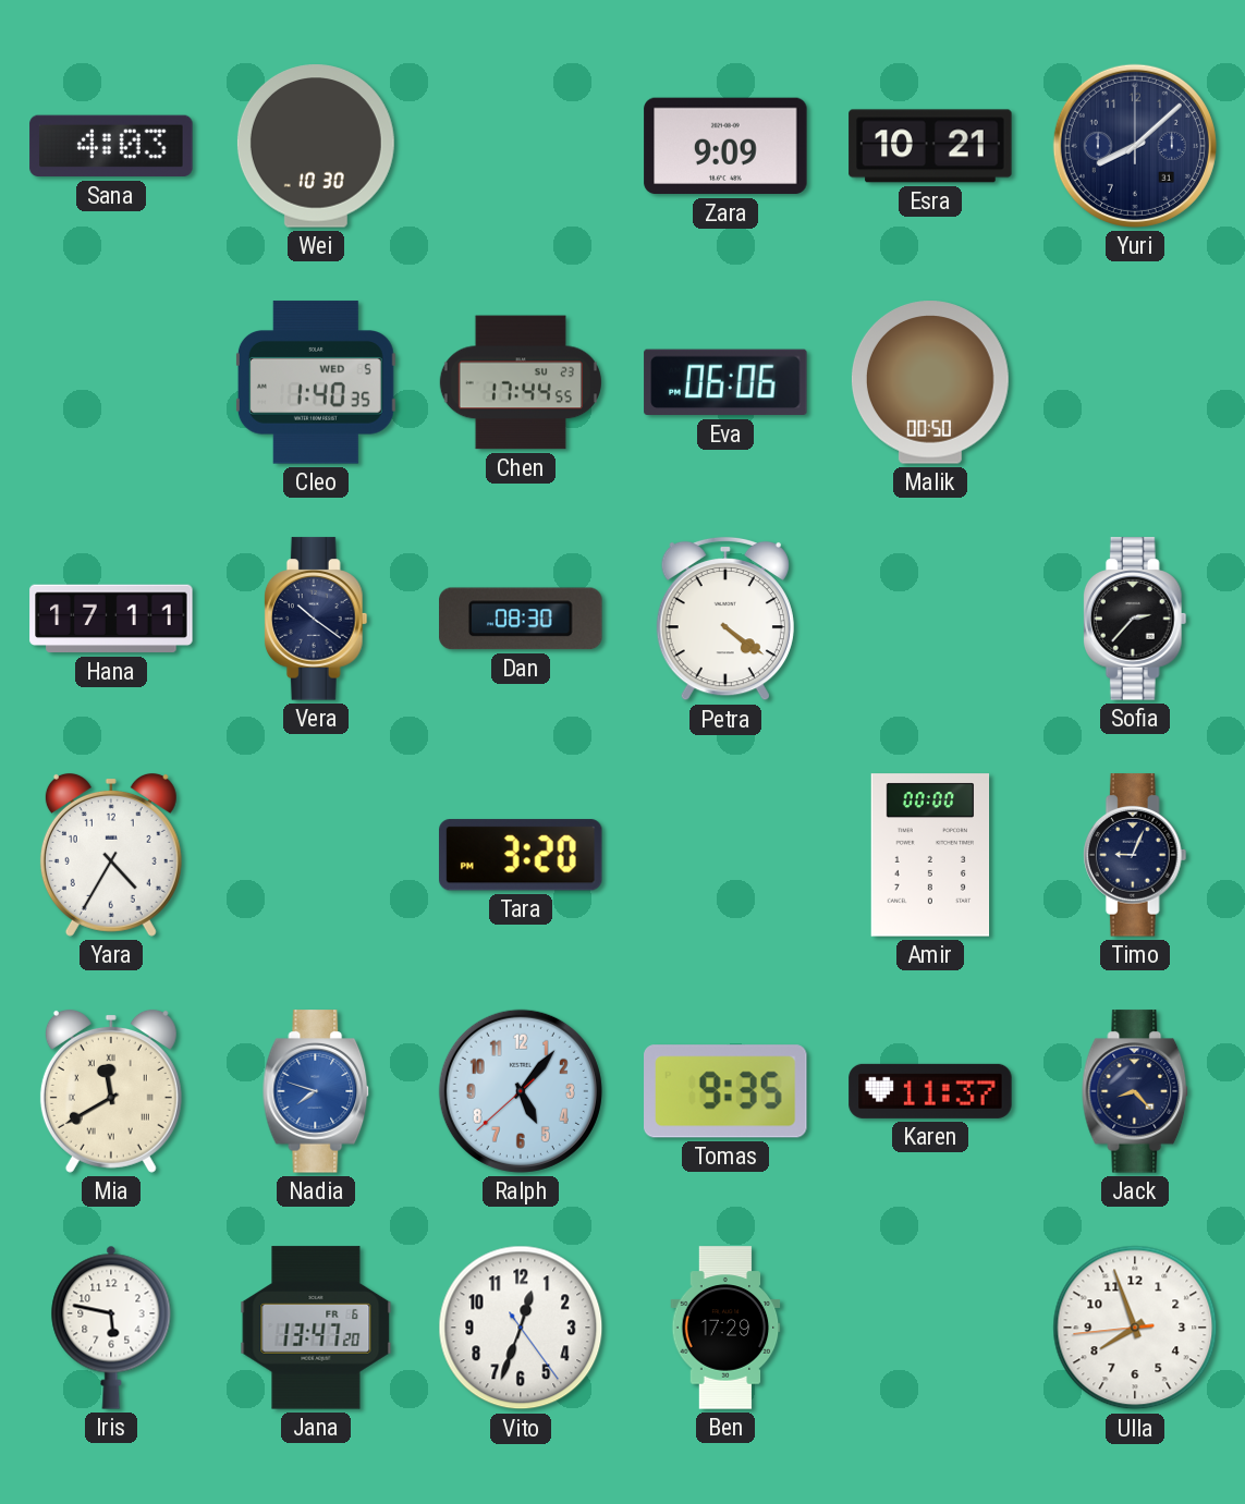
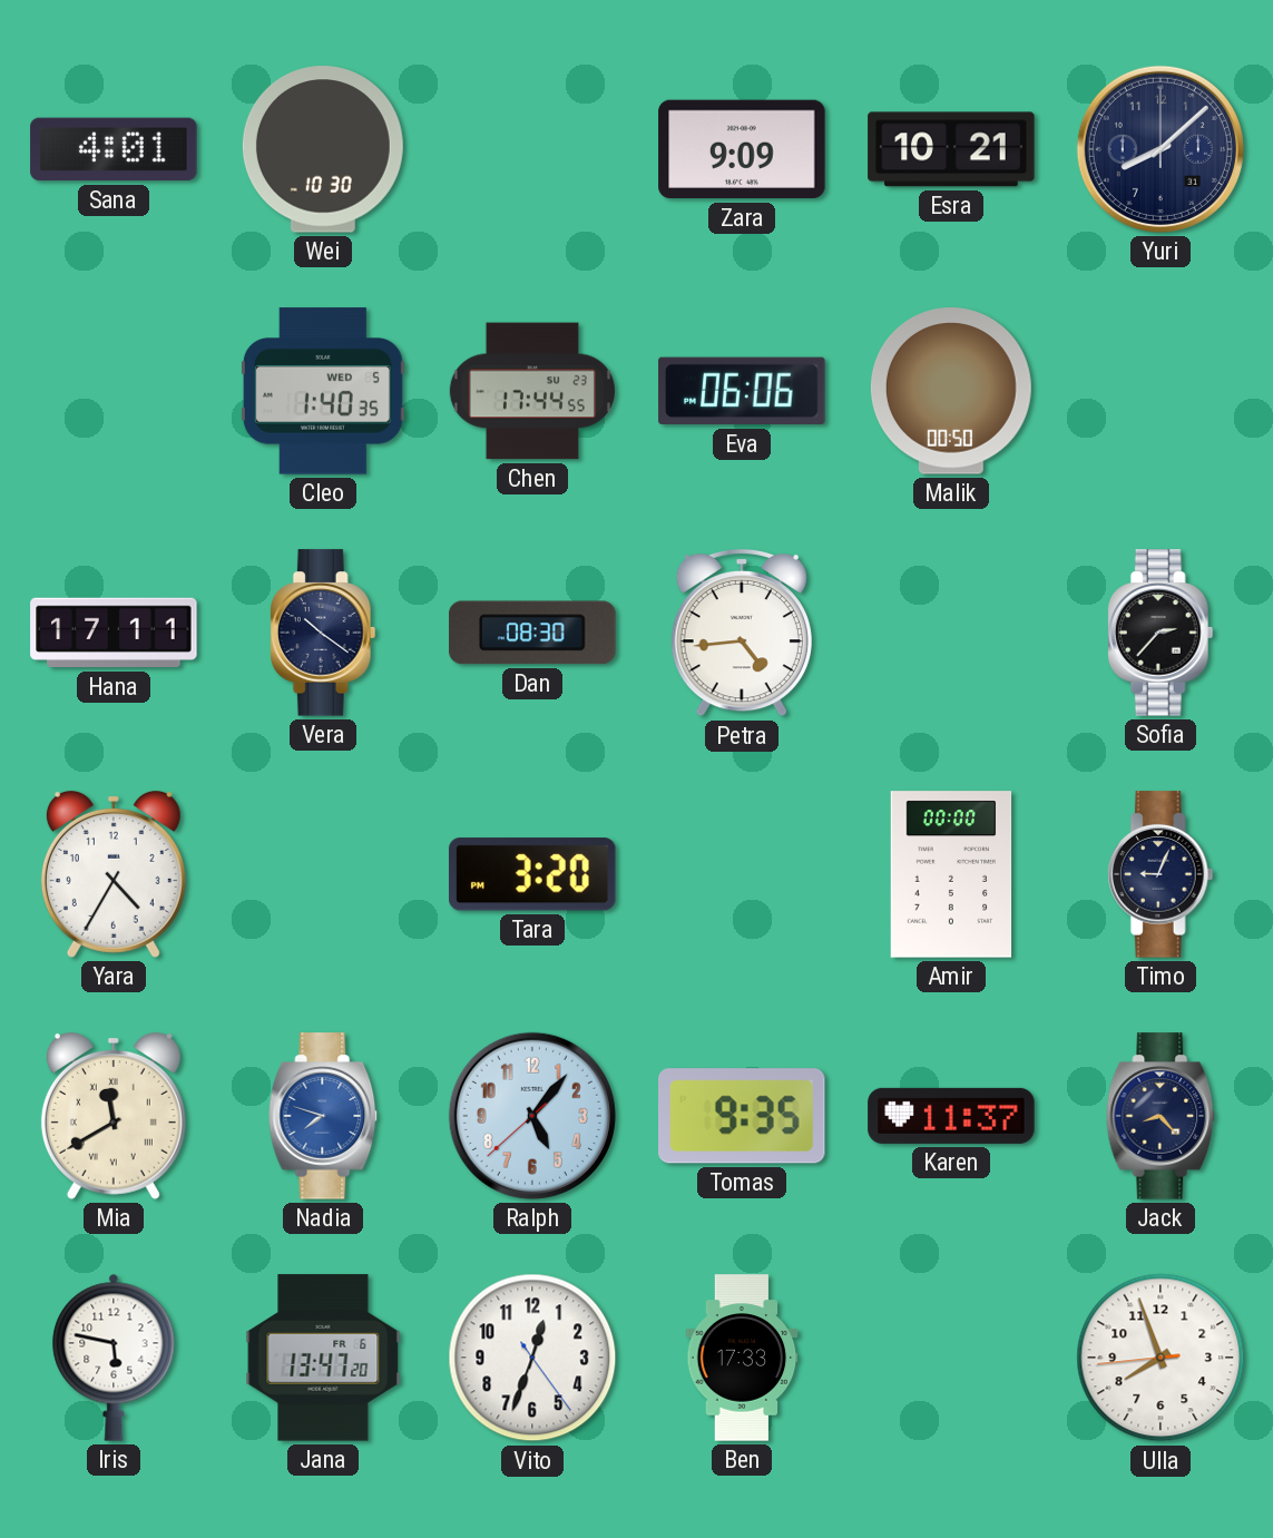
Sana: 4:03 -> 4:01
Petra: 4:21 -> 4:44
Ben: 17:29 -> 17:33
